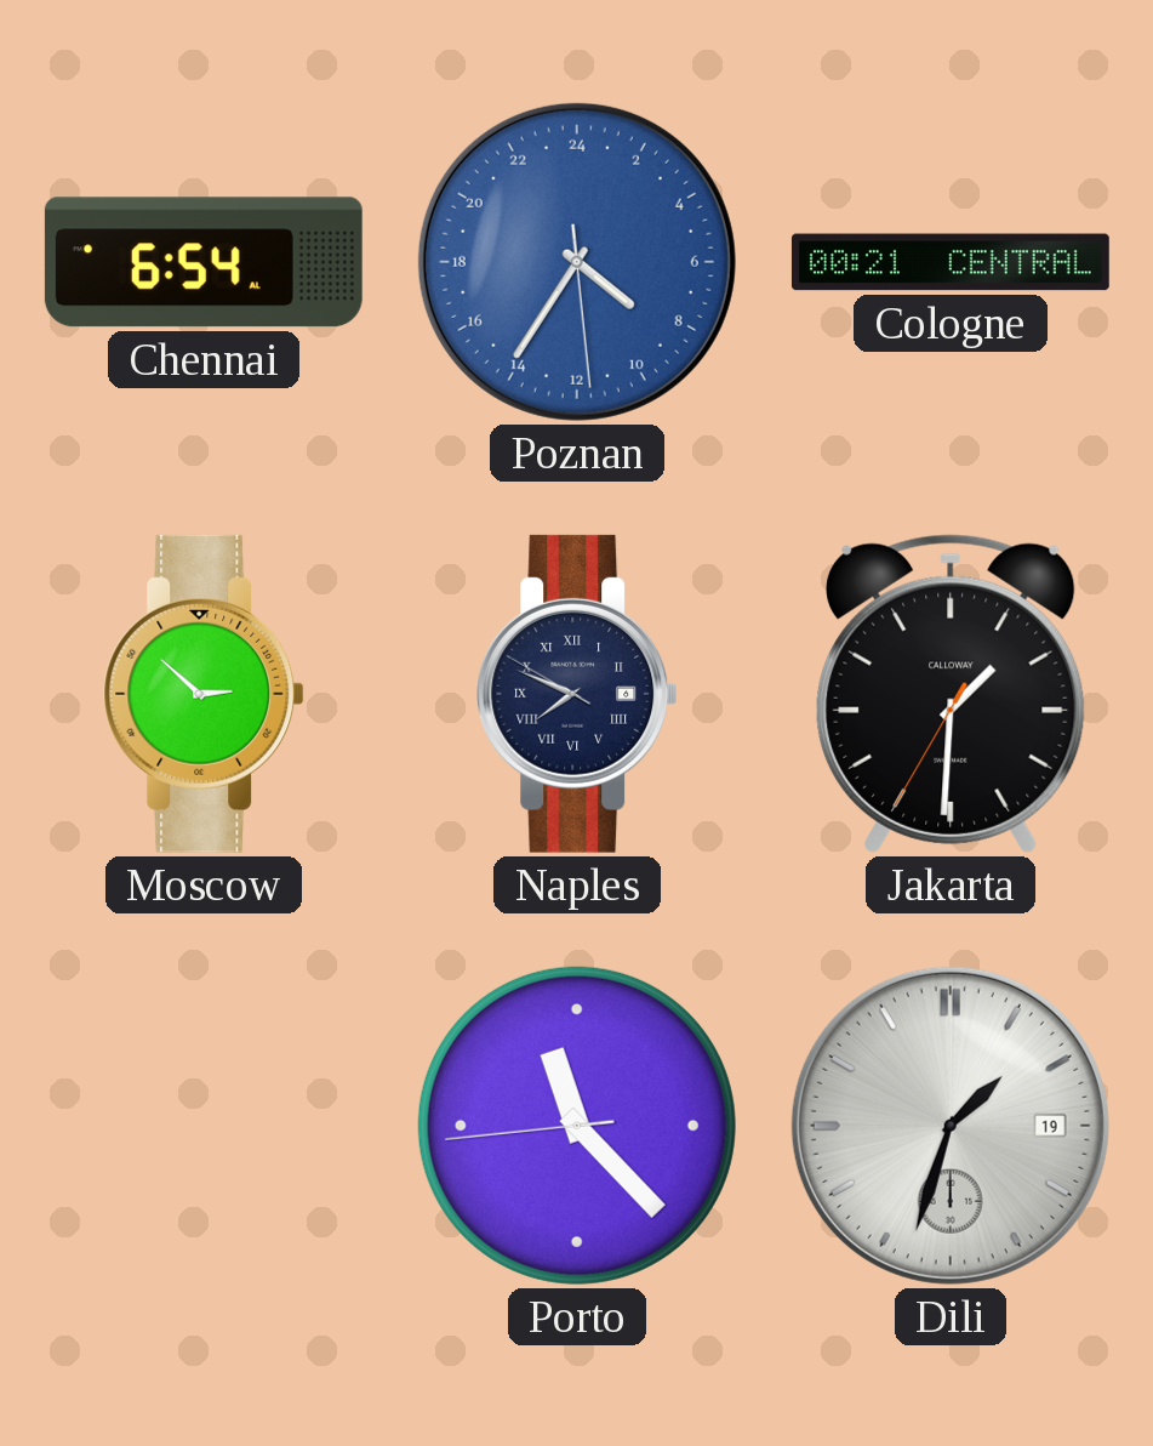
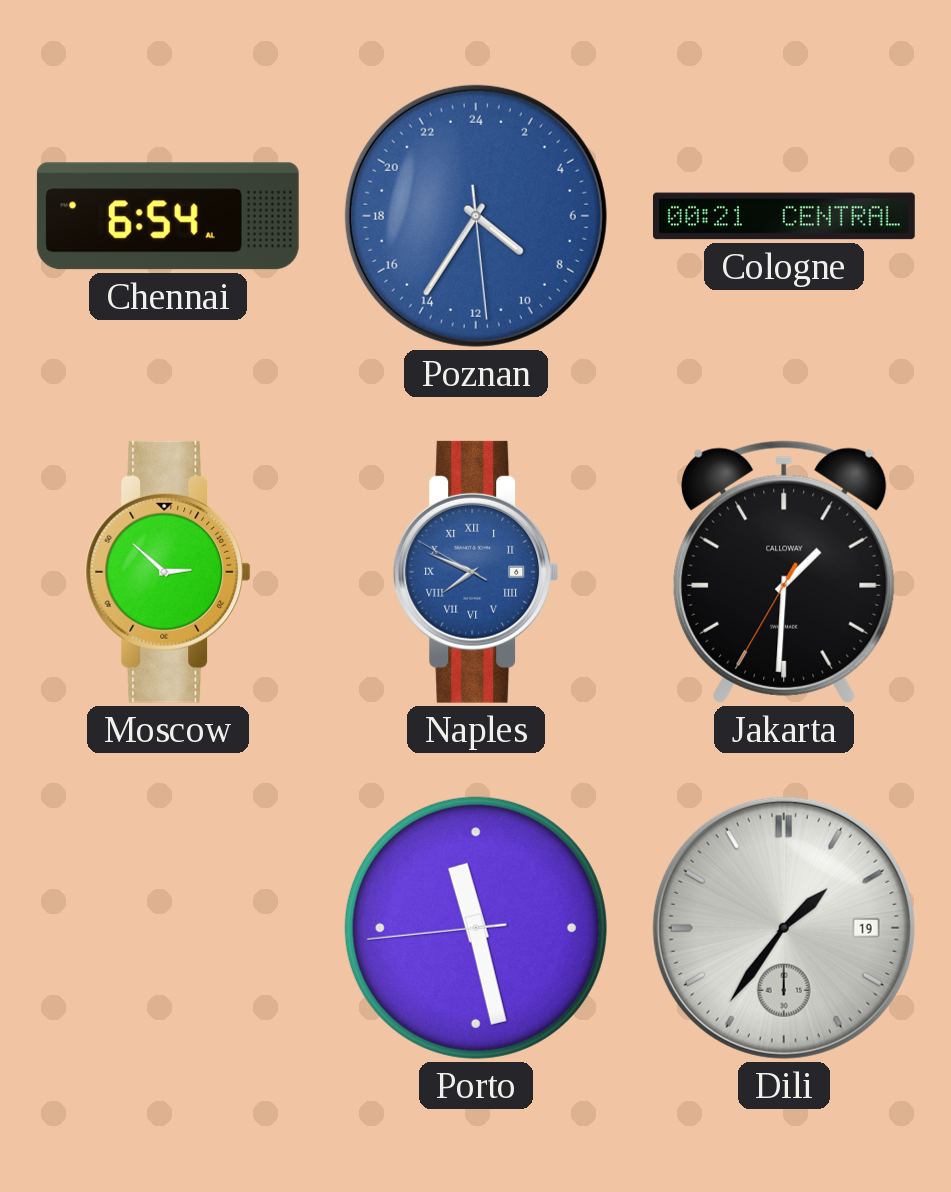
Naples dial: navy -> blue
Porto: 11:22 -> 11:27
Dili: 1:33 -> 1:36
